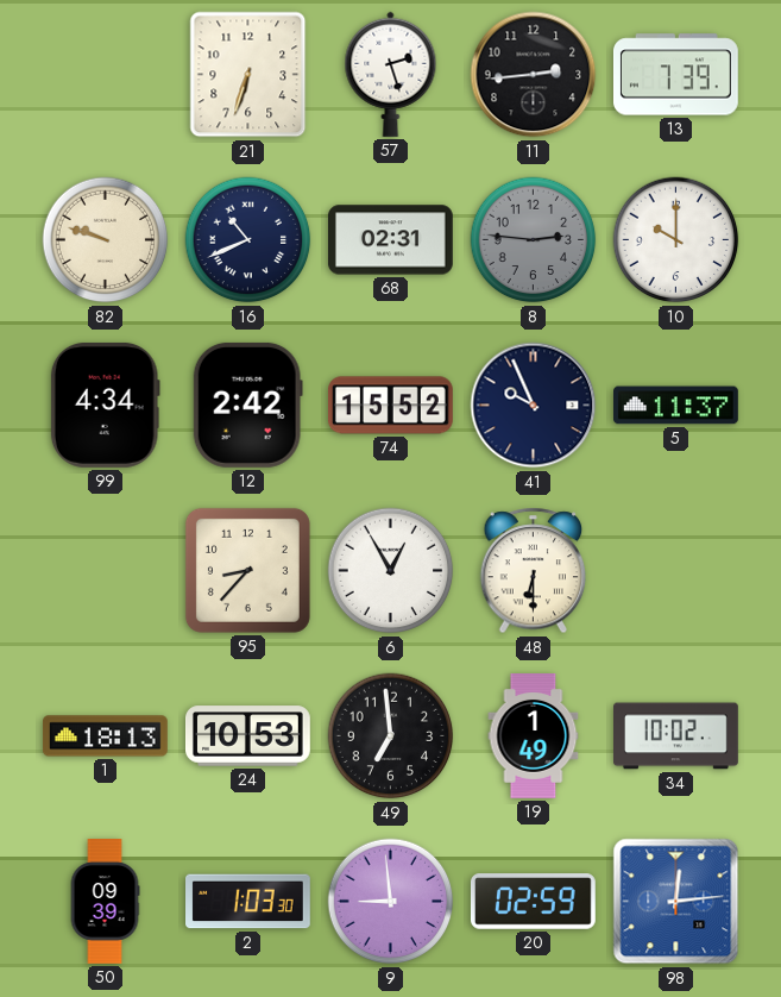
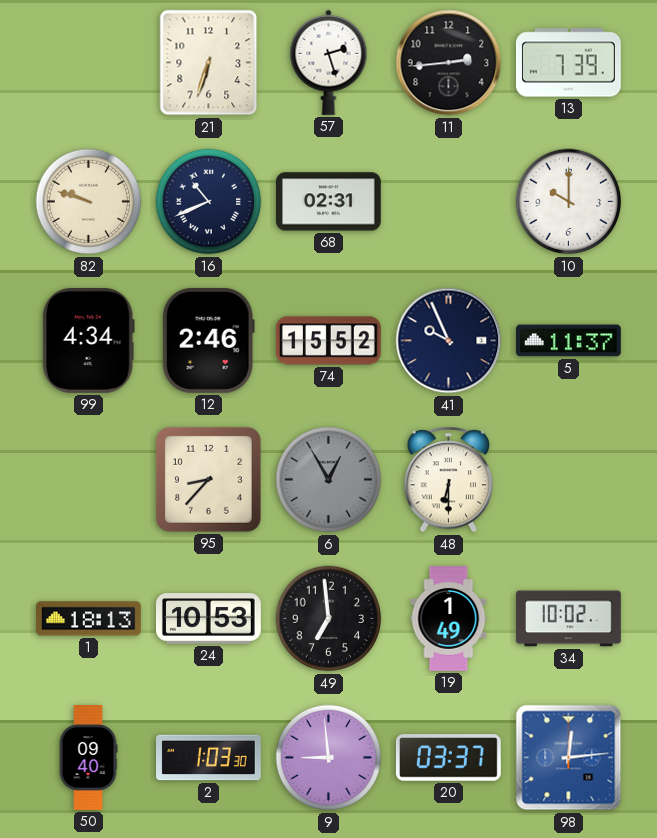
8: 2:46 -> none
12: 2:42 -> 2:46
6 dial: white -> grey
50: 09:39 -> 09:40
20: 02:59 -> 03:37
